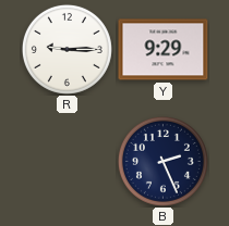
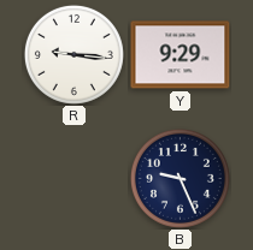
R: 9:15 -> 9:16
B: 2:26 -> 9:26
